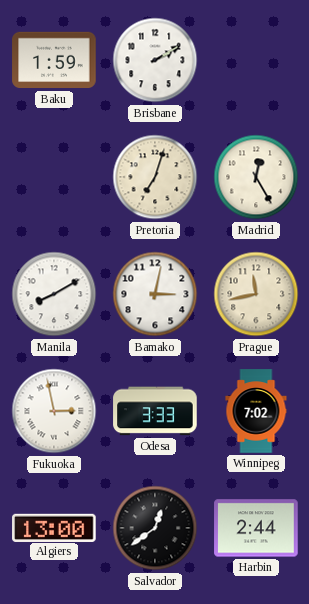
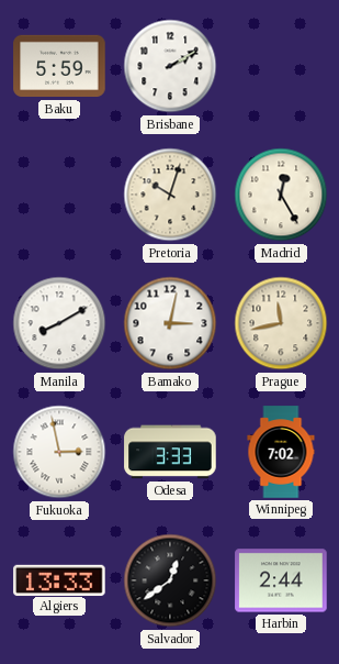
Baku: 1:59 -> 5:59
Pretoria: 7:03 -> 10:03
Algiers: 13:00 -> 13:33
